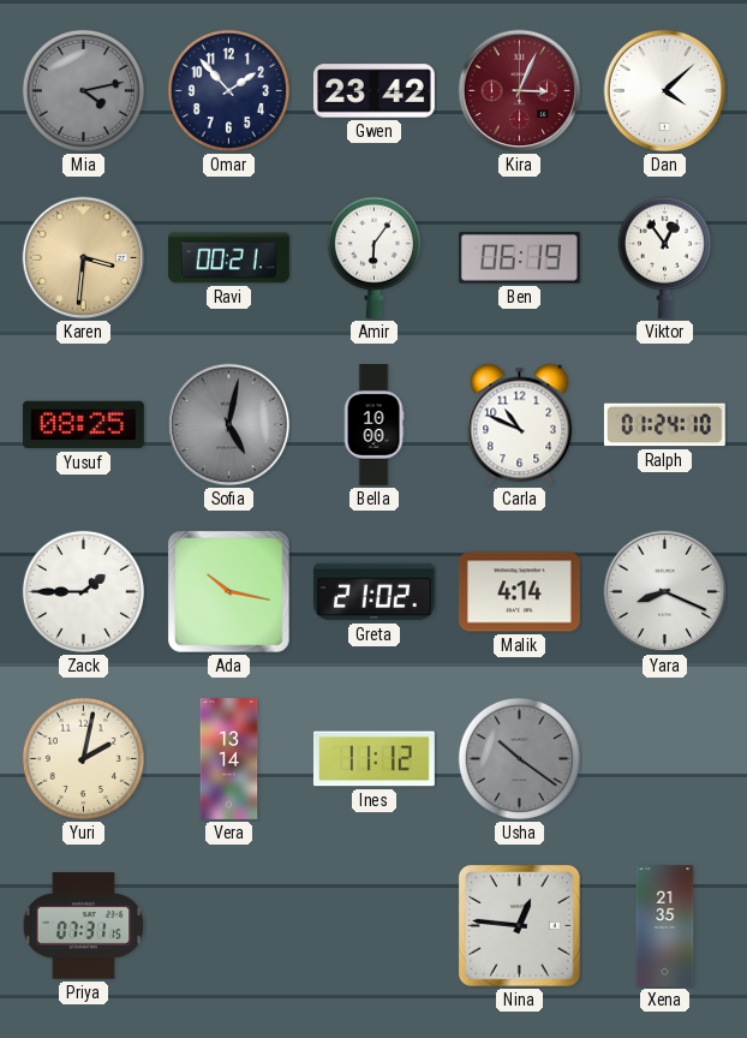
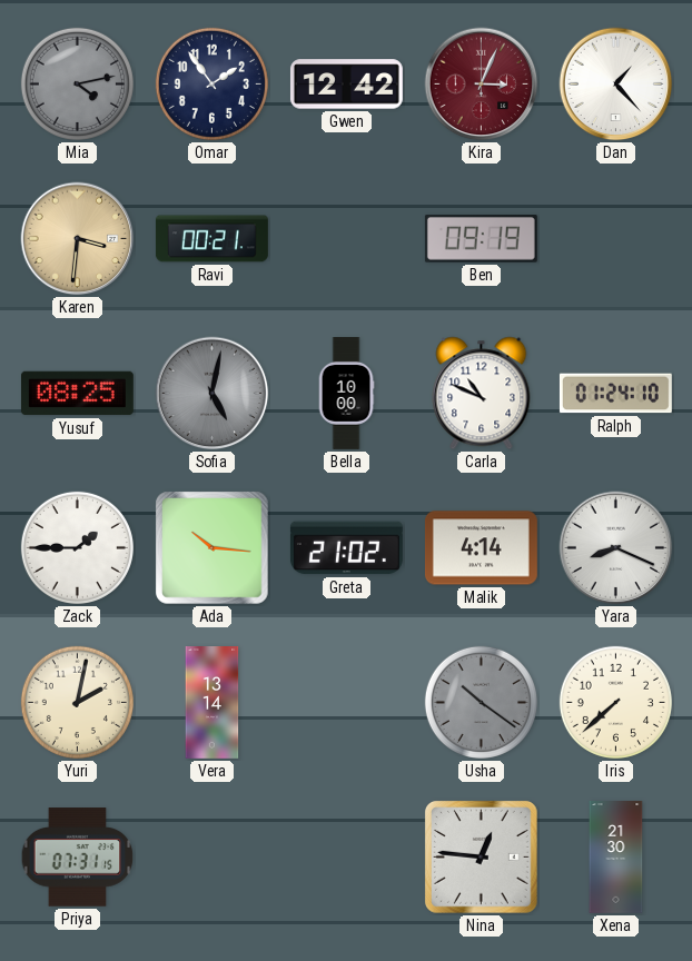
Omar: 1:53 -> 1:54
Gwen: 23:42 -> 12:42
Dan: 4:08 -> 1:23
Amir: 6:06 -> none
Ben: 06:19 -> 09:19
Viktor: 12:54 -> none
Ada: 10:17 -> 10:16
Ines: 11:12 -> none
Iris: none -> 7:38
Xena: 21:35 -> 21:30
